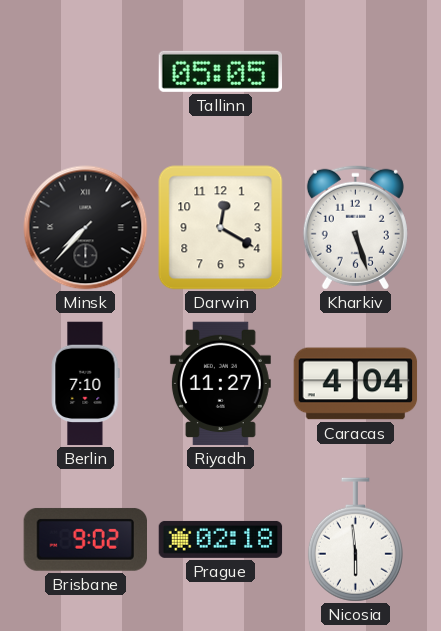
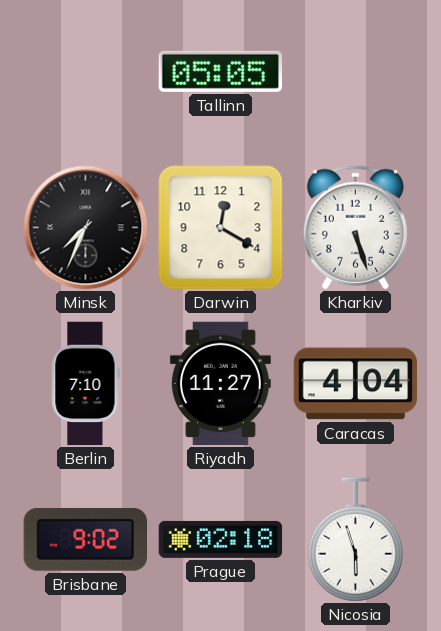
Minsk: 7:37 -> 7:34
Nicosia: 5:59 -> 5:57
